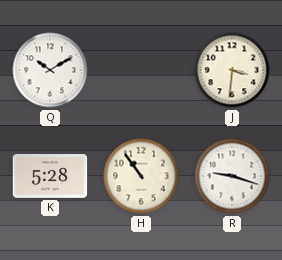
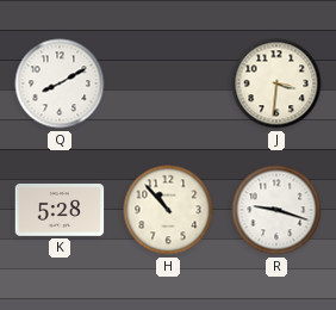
Q: 10:10 -> 8:10
H: 10:54 -> 10:53
